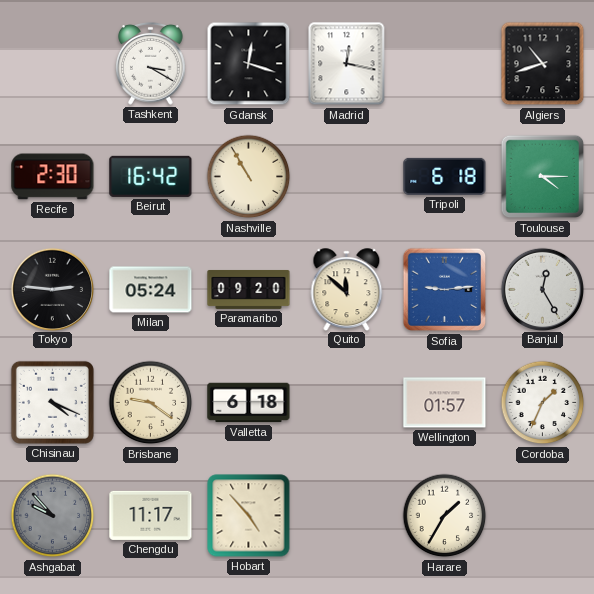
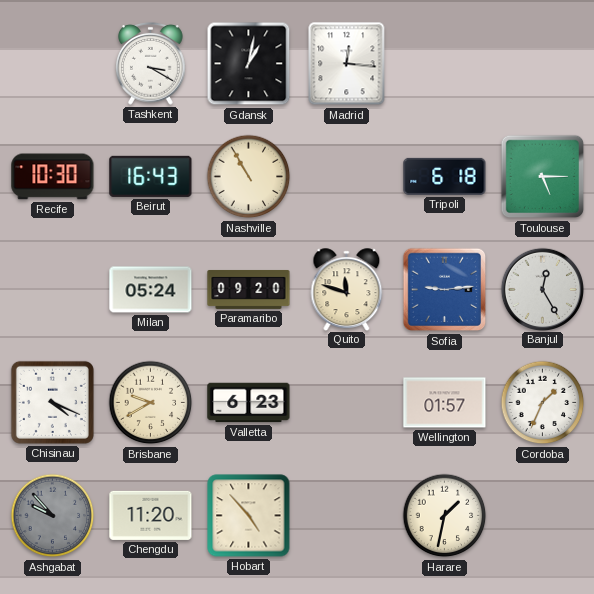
Gdansk: 12:18 -> 1:02
Madrid: 12:17 -> 12:16
Algiers: 10:42 -> none
Recife: 2:30 -> 10:30
Beirut: 16:42 -> 16:43
Toulouse: 4:15 -> 5:15
Tokyo: 2:46 -> none
Quito: 11:52 -> 11:48
Brisbane: 9:21 -> 9:40
Valletta: 6:18 -> 6:23
Chengdu: 11:17 -> 11:20
Harare: 1:35 -> 1:32
